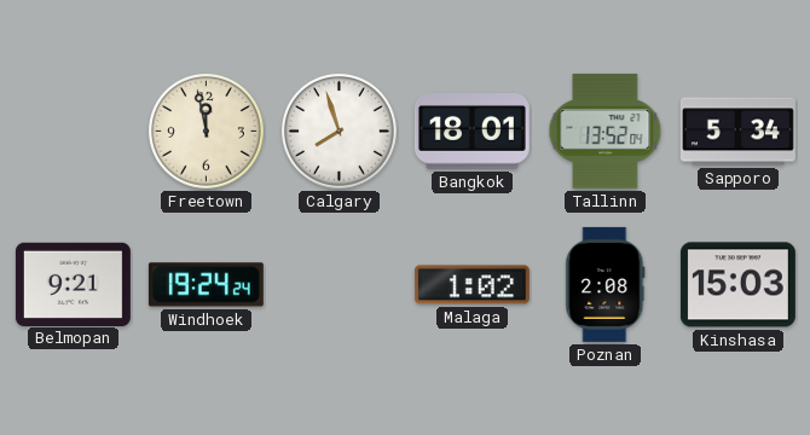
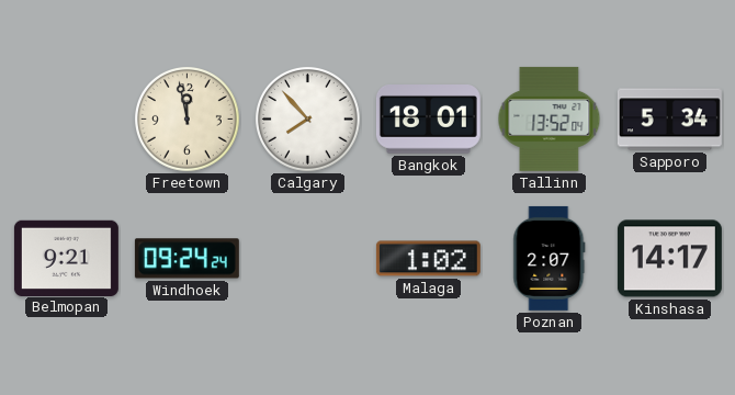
Calgary: 7:57 -> 7:53
Windhoek: 19:24 -> 09:24
Poznan: 2:08 -> 2:07
Kinshasa: 15:03 -> 14:17
